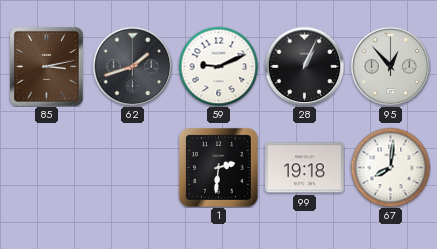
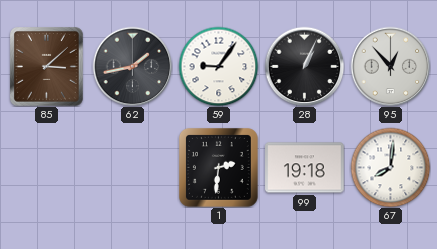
85: 3:13 -> 3:08
62: 1:42 -> 1:43
59: 9:11 -> 9:06
